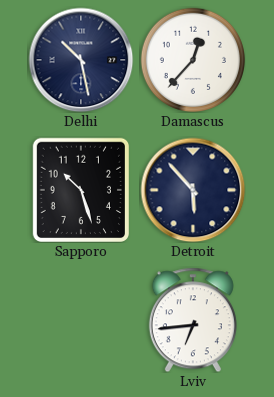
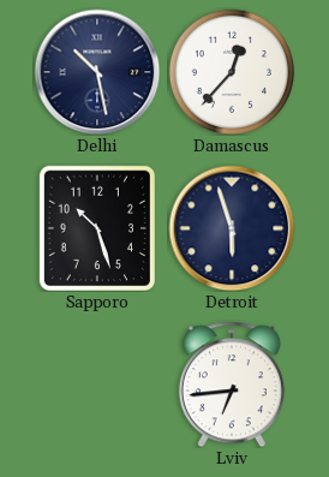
Detroit: 5:53 -> 5:57
